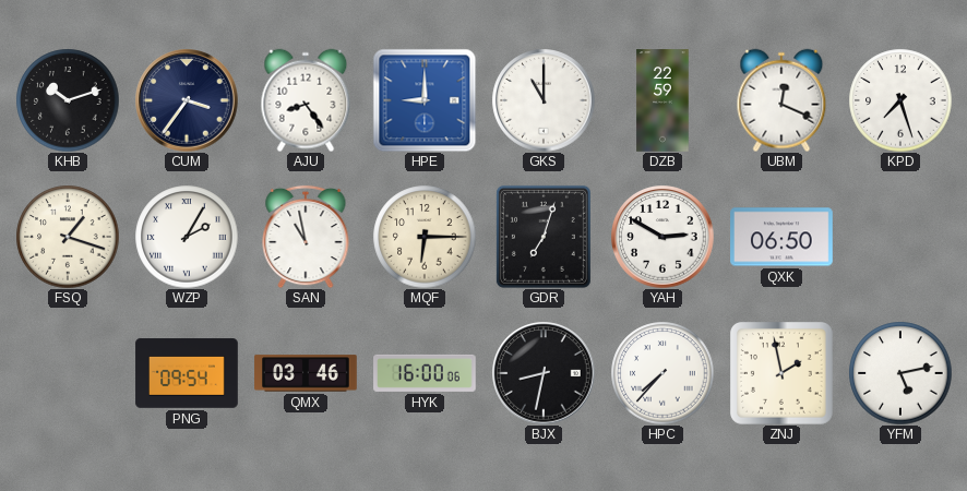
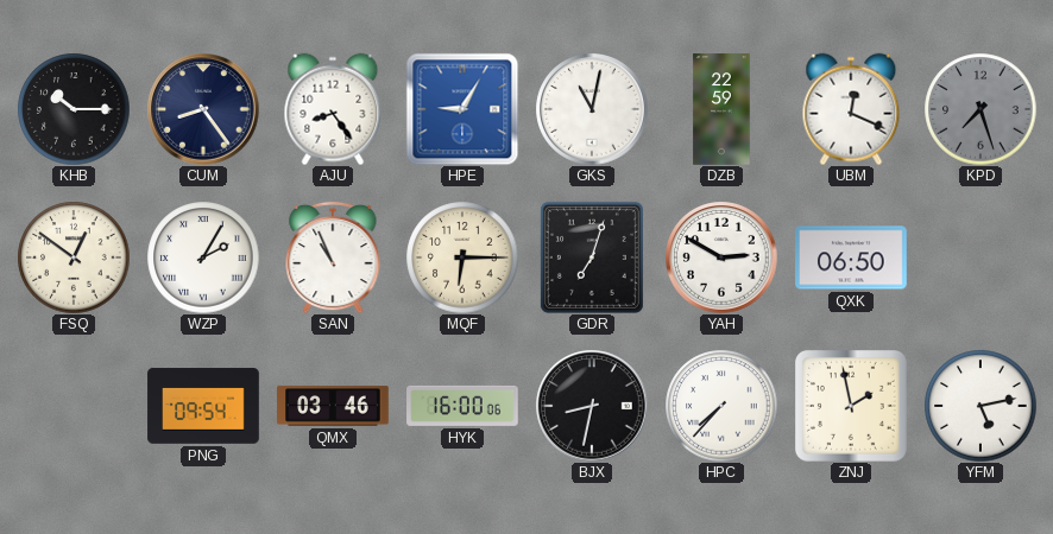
KHB: 10:12 -> 10:15
CUM: 3:36 -> 8:24
HPE: 9:00 -> 9:05
GKS: 11:00 -> 11:02
KPD dial: white -> grey
FSQ: 1:18 -> 12:51
SAN: 10:58 -> 10:56
